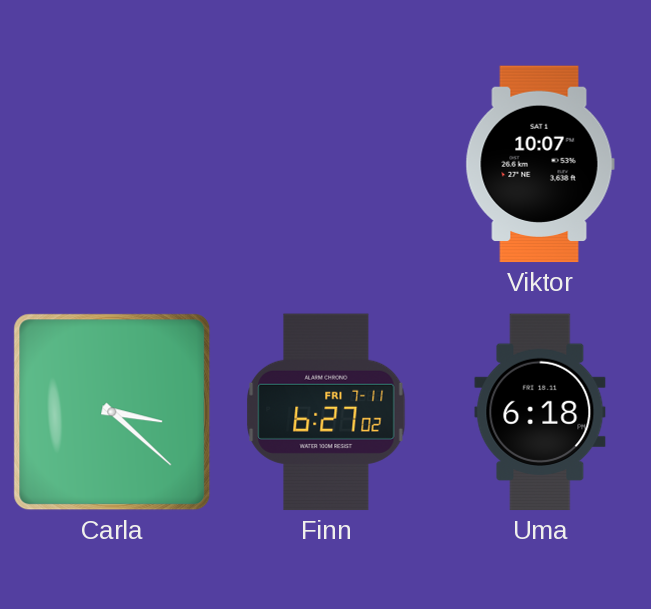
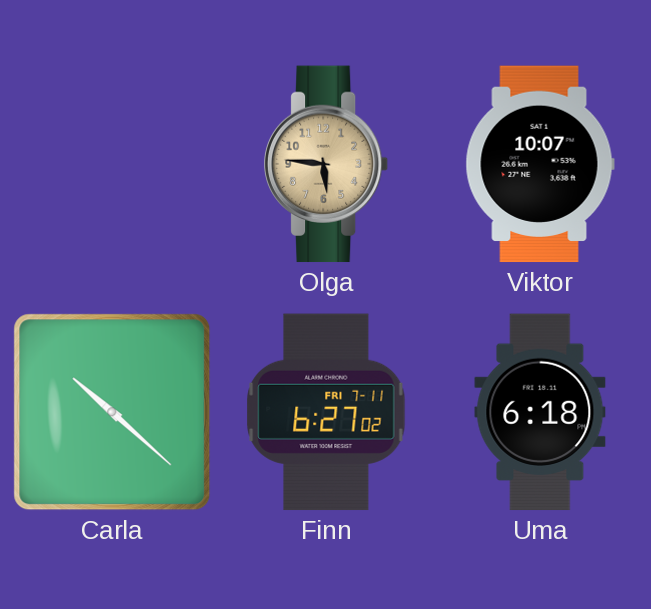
Olga: none -> 5:46
Carla: 3:22 -> 10:22
